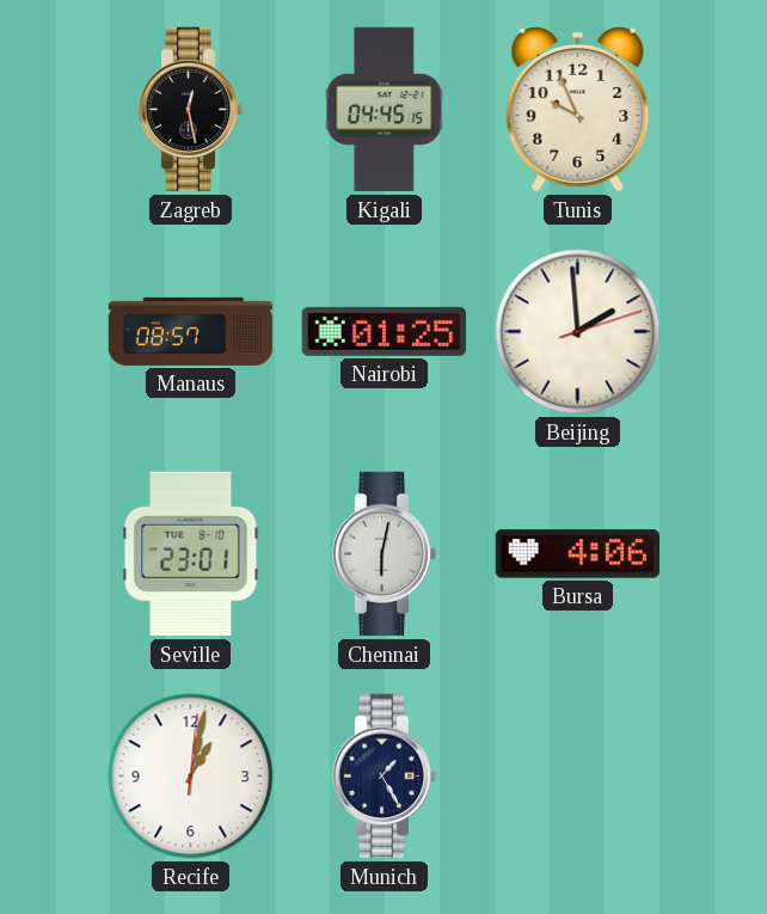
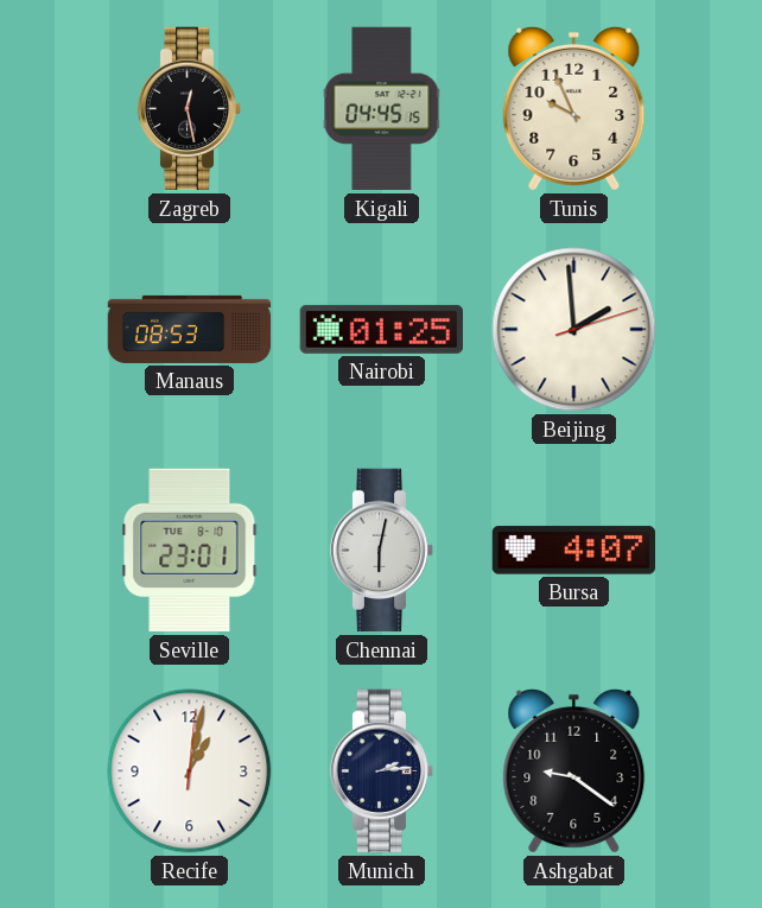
Manaus: 08:57 -> 08:53
Bursa: 4:06 -> 4:07
Munich: 1:25 -> 2:14
Ashgabat: none -> 9:21
